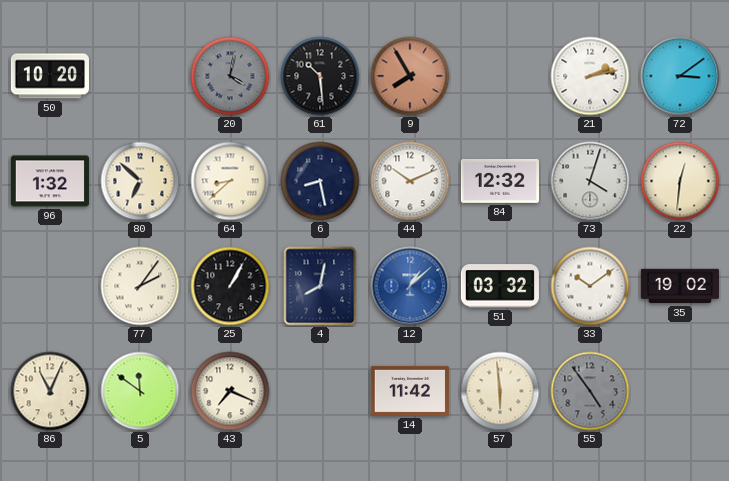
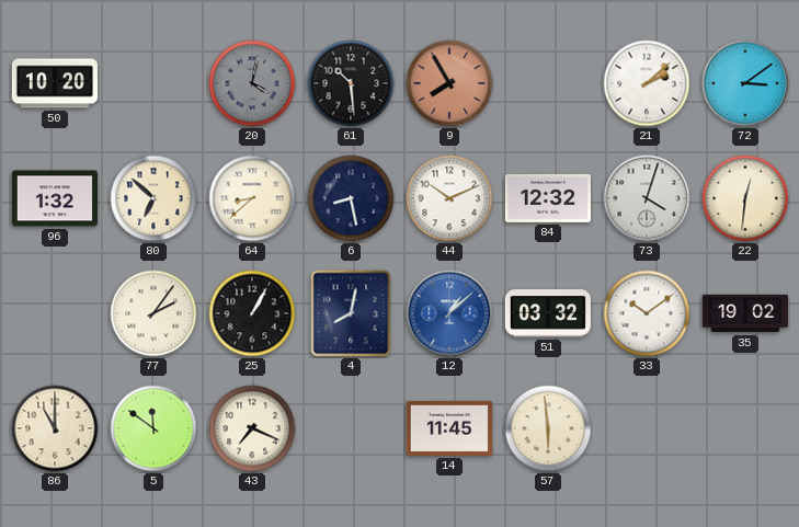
21: 2:13 -> 2:08
86: 11:04 -> 11:00
14: 11:42 -> 11:45
55: 4:54 -> none
